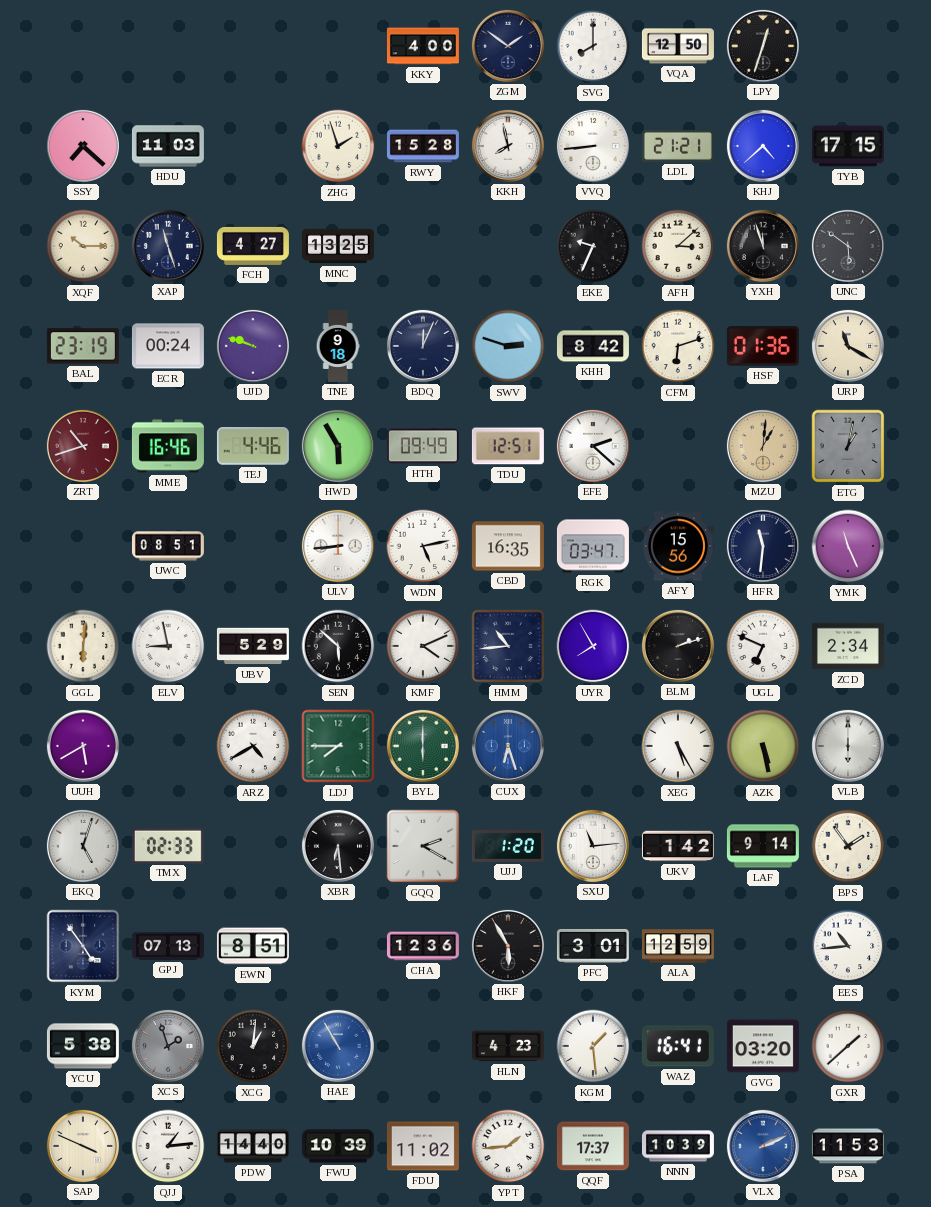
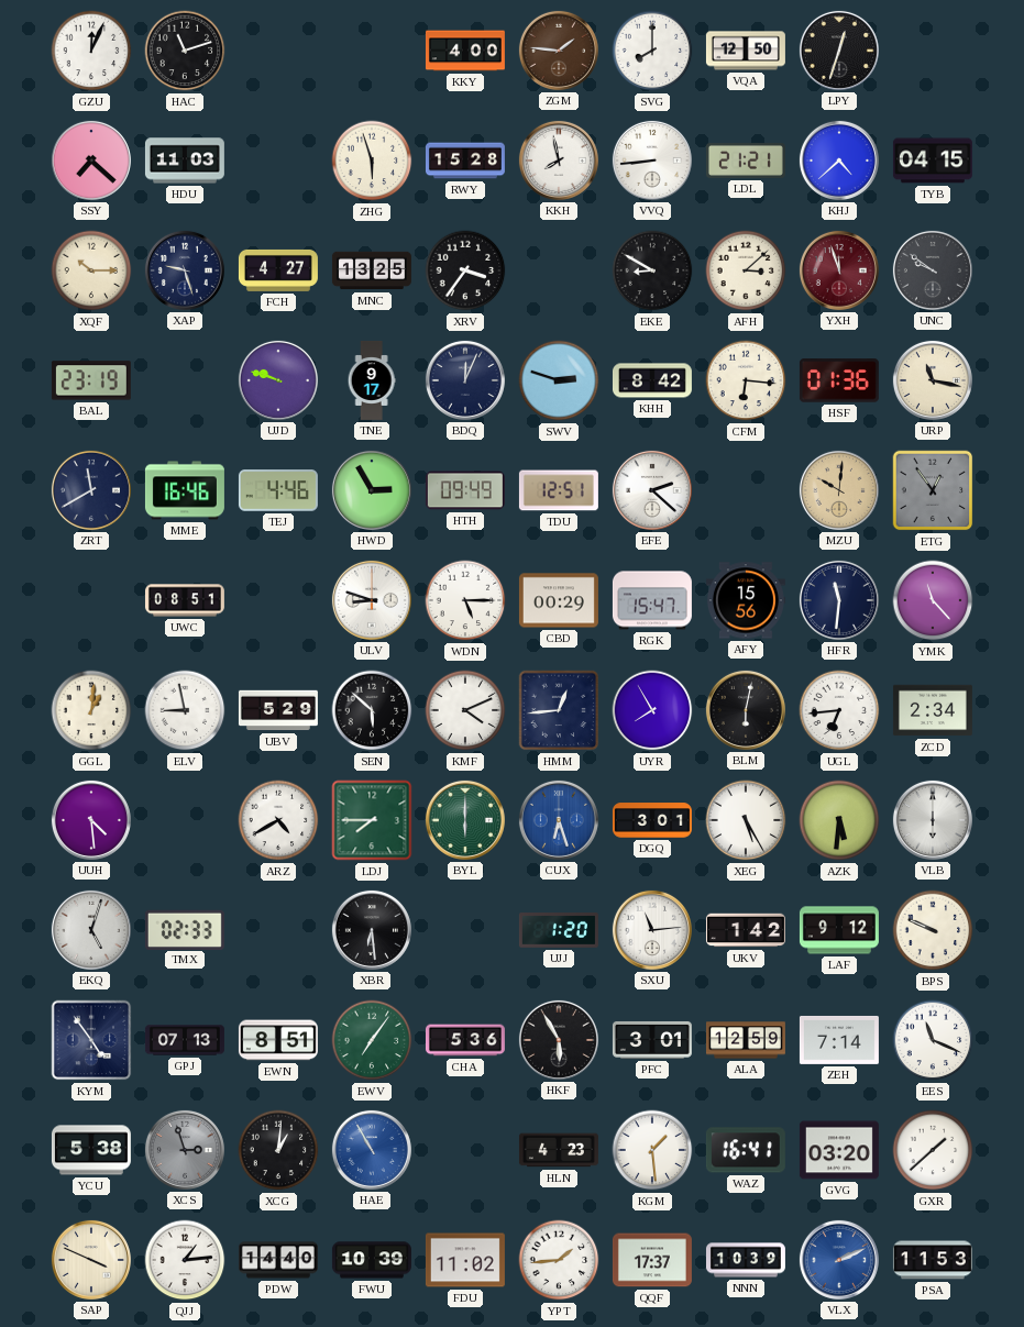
GZU: none -> 12:04
HAC: none -> 11:12
ZGM: 1:51 -> 1:46
ZGM dial: navy -> brown
ZHG: 1:57 -> 5:57
TYB: 17:15 -> 04:15
XAP: 11:27 -> 9:27
XRV: none -> 3:36
EKE: 9:34 -> 8:50
YXH dial: black -> burgundy
UNC: 5:51 -> 9:51
ECR: 00:24 -> none
TNE: 9:18 -> 9:17
CFM: 6:12 -> 6:16
URP: 11:20 -> 11:17
ZRT: 10:42 -> 11:40
ZRT dial: burgundy -> navy
HWD: 5:55 -> 2:55
MZU: 1:01 -> 10:01
ETG: 1:02 -> 12:54
ULV: 8:44 -> 8:48
WDN: 5:13 -> 5:15
CBD: 16:35 -> 00:29
RGK: 03:47 -> 15:47
YMK: 11:26 -> 11:23
GGL: 6:01 -> 1:01
HMM: 10:44 -> 12:44
BLM: 2:12 -> 6:02
UGL: 6:49 -> 6:44
UUH: 5:40 -> 4:29
DGQ: none -> 3:01
AZK: 5:28 -> 5:31
GQQ: 2:20 -> none
LAF: 9:14 -> 9:12
BPS: 1:54 -> 9:49
EWV: none -> 7:06
CHA: 12:36 -> 5:36
ZEH: none -> 7:14
EES: 10:44 -> 11:19
XCS: 1:57 -> 2:57
